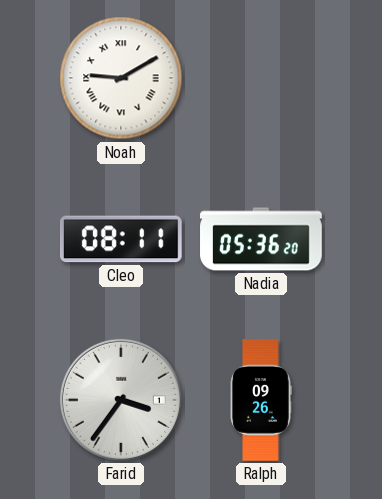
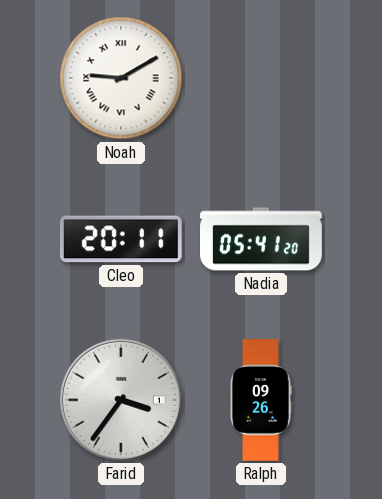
Cleo: 08:11 -> 20:11
Nadia: 05:36 -> 05:41
